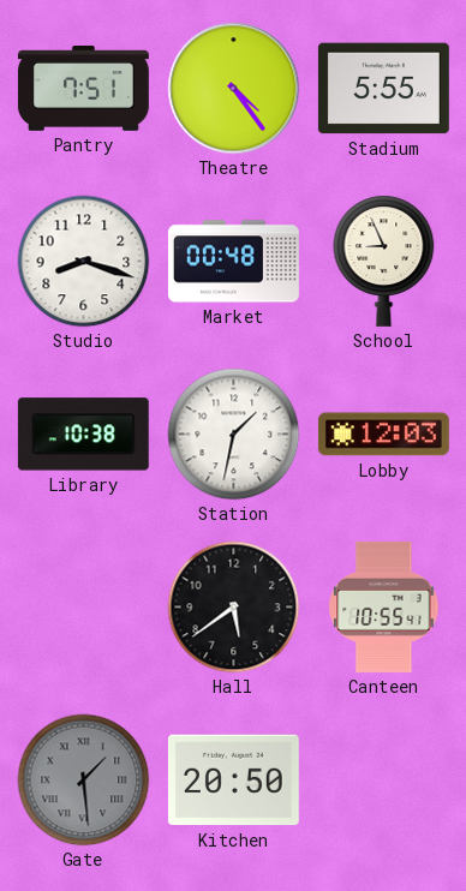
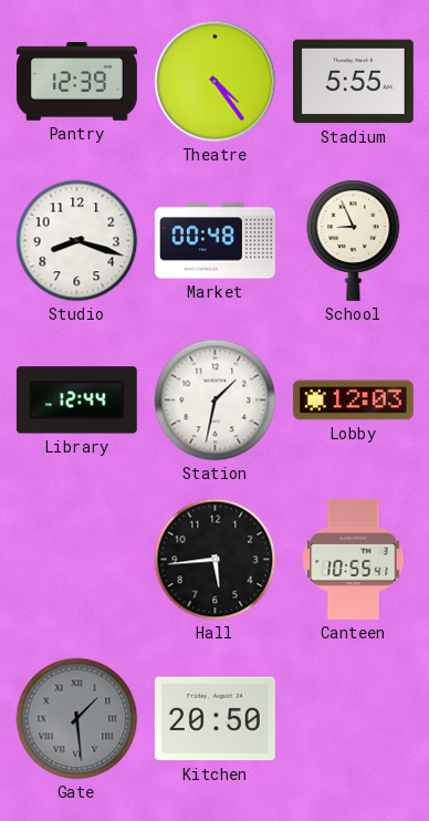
Pantry: 7:51 -> 12:39
Library: 10:38 -> 12:44
Hall: 5:39 -> 5:44
